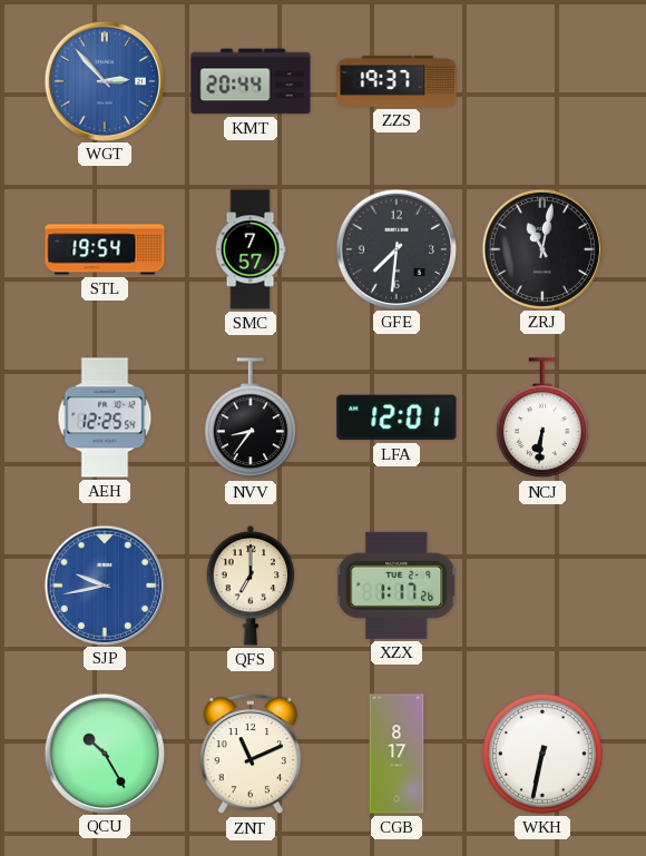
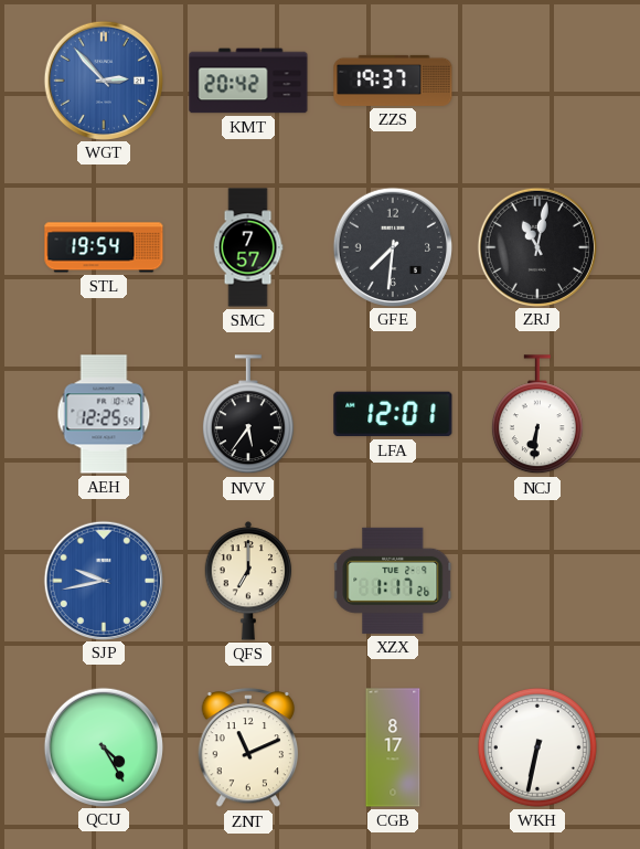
KMT: 20:44 -> 20:42
NVV: 8:36 -> 5:36
QCU: 10:25 -> 4:25
